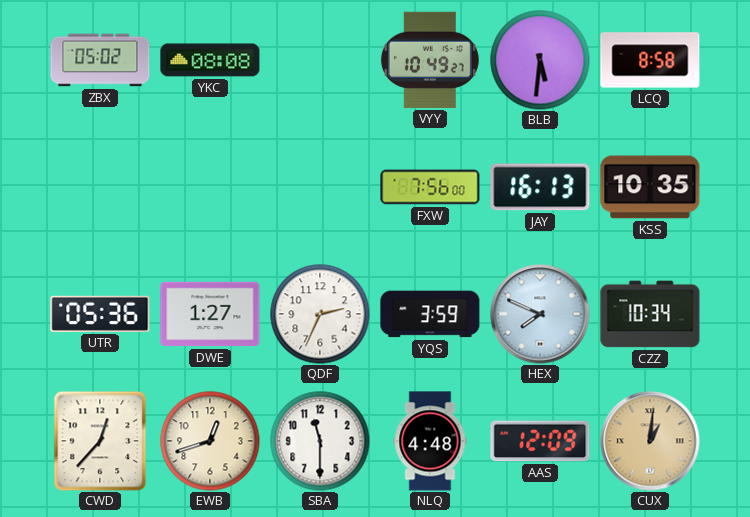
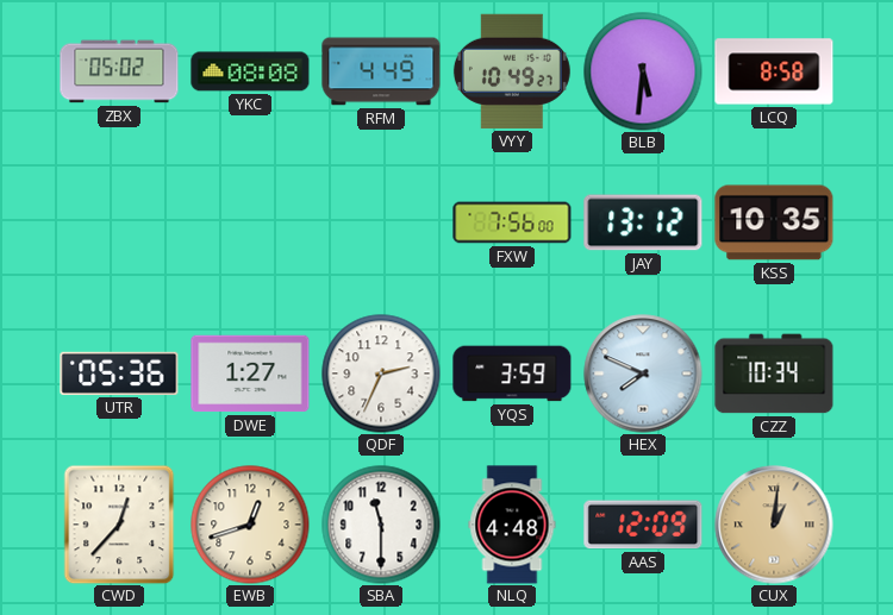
RFM: none -> 4:49
JAY: 16:13 -> 13:12
